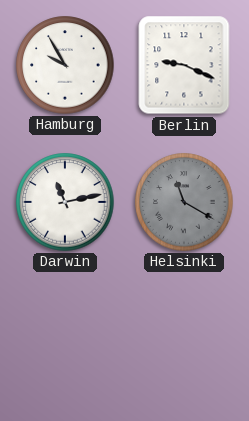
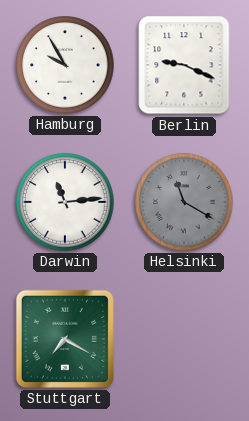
Darwin: 11:13 -> 11:14
Stuttgart: none -> 7:20
